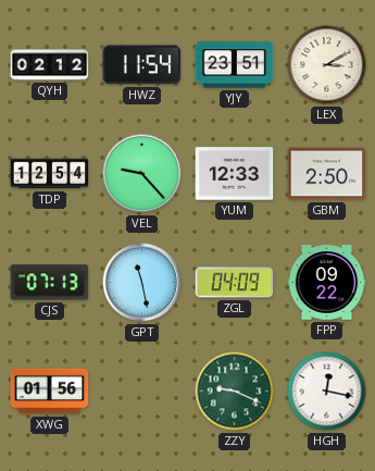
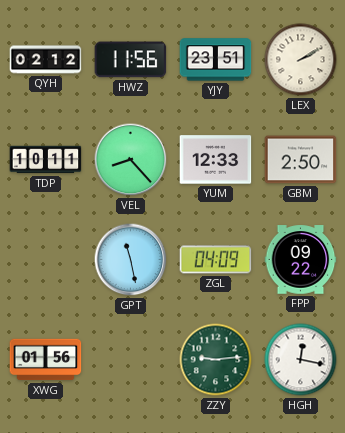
HWZ: 11:54 -> 11:56
LEX: 3:10 -> 2:10
TDP: 12:54 -> 10:11
VEL: 9:23 -> 8:23
CJS: 07:13 -> none
ZZY: 9:19 -> 9:14
